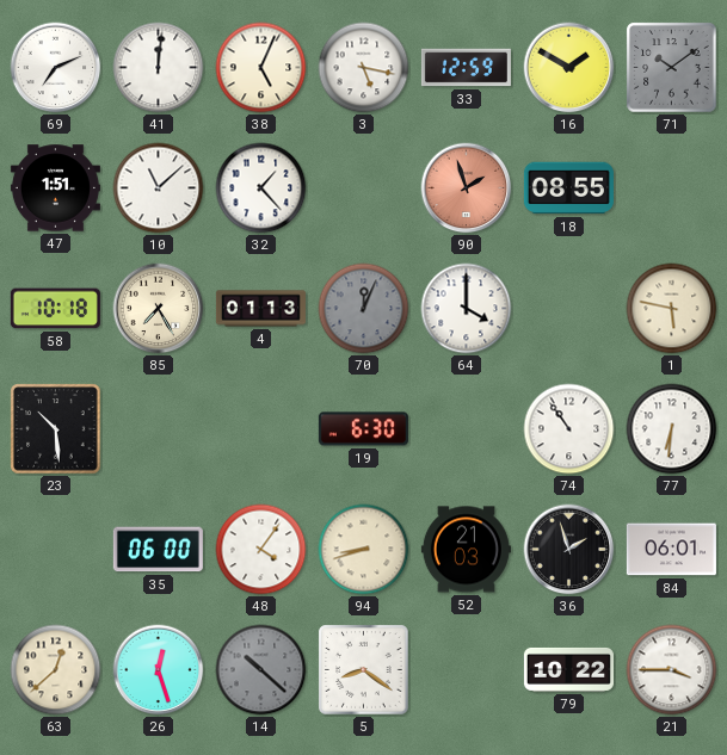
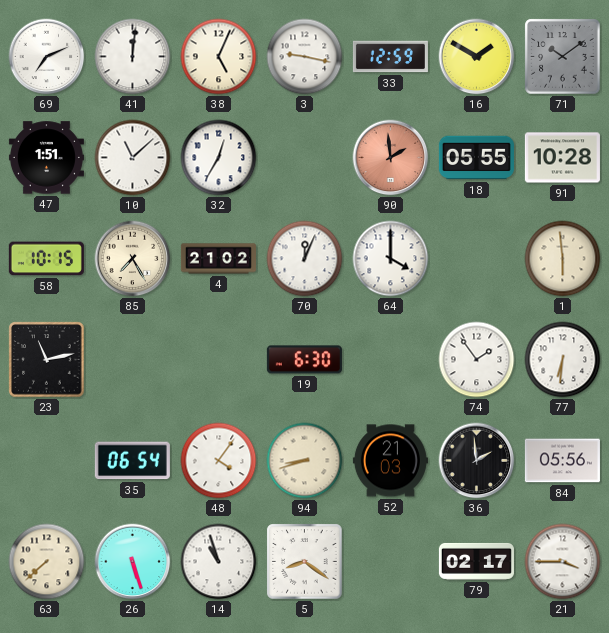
3: 5:17 -> 9:17
32: 1:23 -> 12:35
90: 1:57 -> 1:59
18: 08:55 -> 05:55
91: none -> 10:28
58: 10:18 -> 10:15
4: 01:13 -> 21:02
70 dial: grey -> white
1: 5:47 -> 5:59
23: 10:29 -> 11:13
74: 10:54 -> 1:54
35: 06:00 -> 06:54
36: 1:57 -> 1:59
84: 06:01 -> 05:56
63: 12:38 -> 7:38
26: 12:27 -> 5:27
14: 10:22 -> 10:57
14 dial: grey -> white
79: 10:22 -> 02:17
